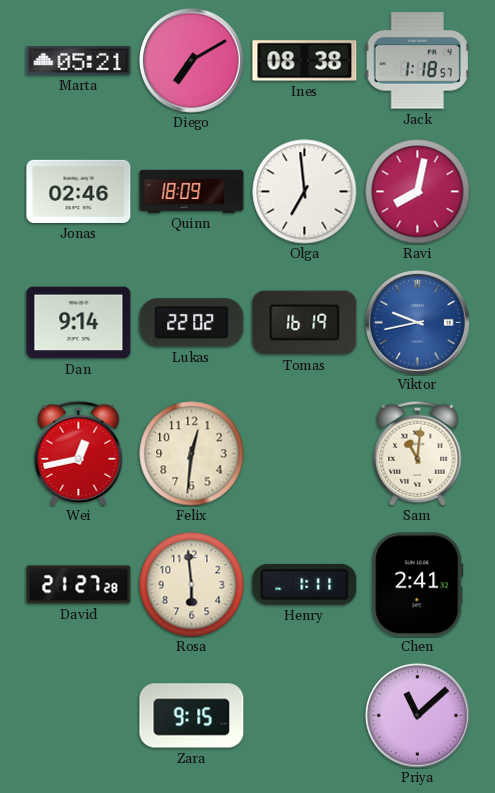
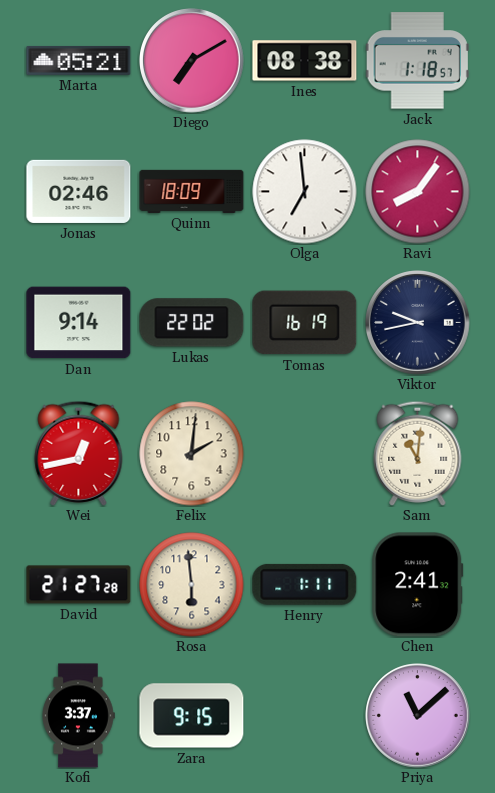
Ravi: 8:02 -> 8:06
Viktor dial: blue -> navy
Felix: 12:31 -> 2:01
Kofi: none -> 3:37
